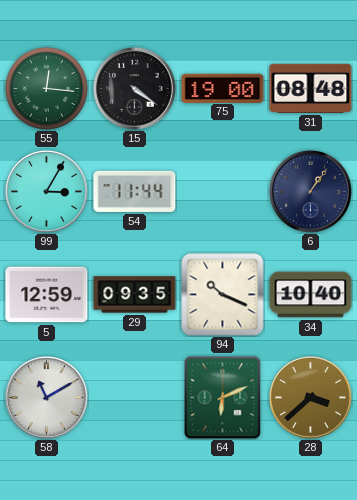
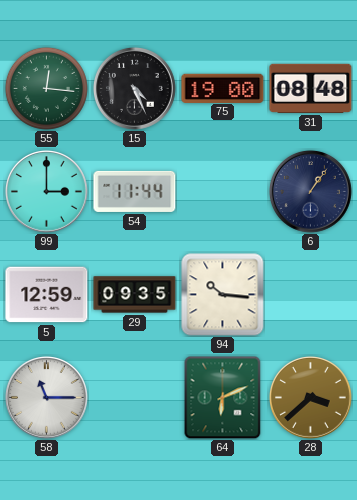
15: 4:21 -> 4:26
99: 3:05 -> 3:00
94: 10:19 -> 10:16
34: 10:40 -> none
58: 11:10 -> 11:15
